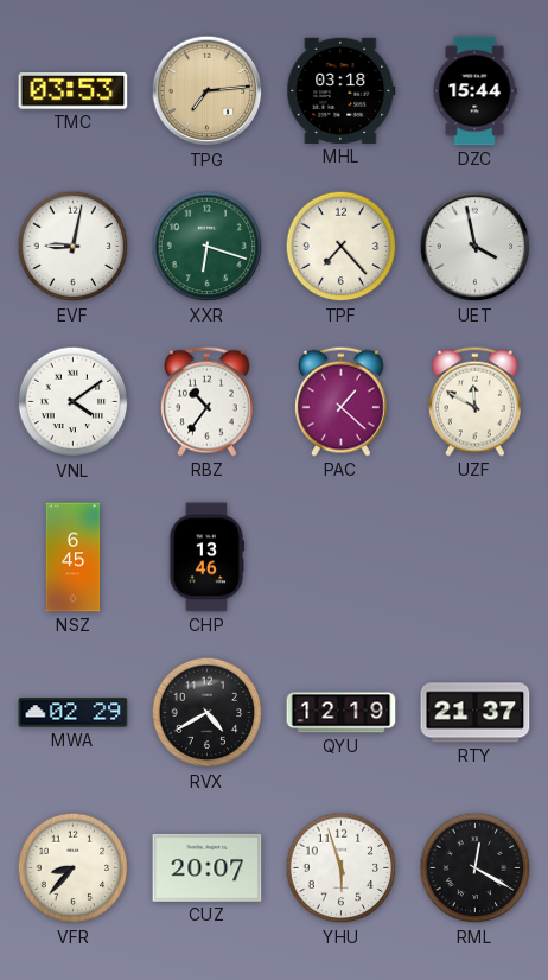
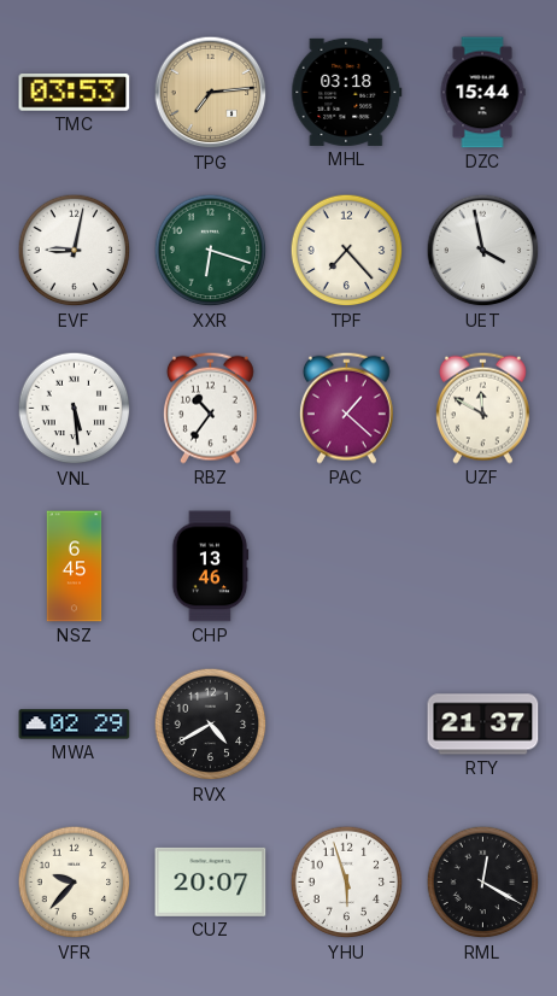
VNL: 4:09 -> 5:29
QYU: 12:19 -> none
VFR: 8:37 -> 9:37
